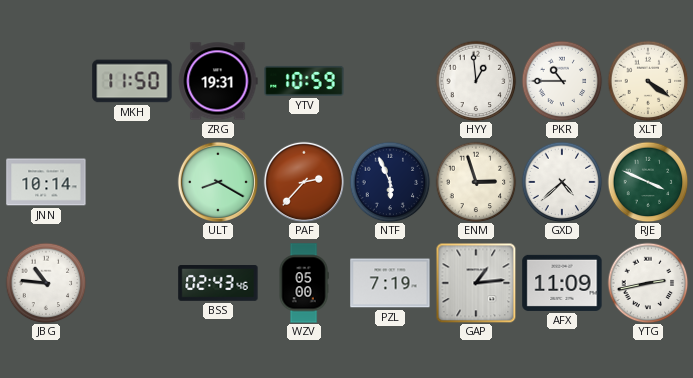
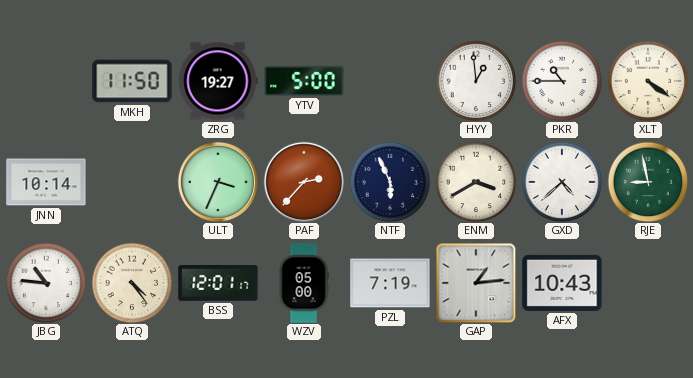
ZRG: 19:31 -> 19:27
YTV: 10:59 -> 5:00
ULT: 8:20 -> 3:34
ENM: 2:57 -> 3:40
RJE: 3:49 -> 8:58
ATQ: none -> 4:24
BSS: 02:43 -> 12:01
AFX: 11:09 -> 10:43
YTG: 2:43 -> none
